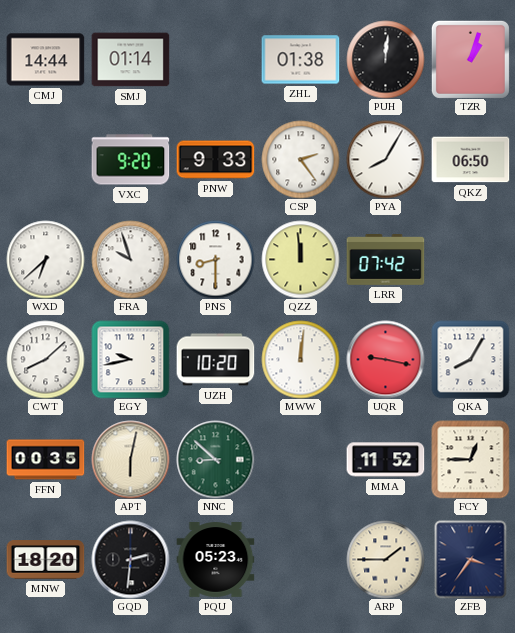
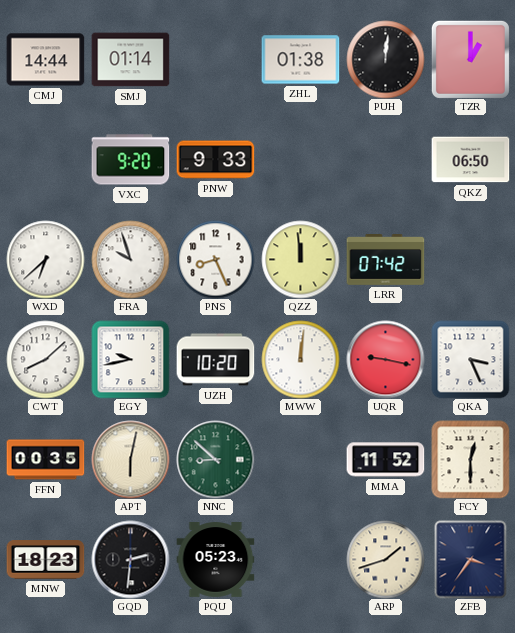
TZR: 1:03 -> 1:00
CSP: 2:24 -> none
PYA: 8:05 -> none
PNS: 8:30 -> 8:26
QKA: 8:05 -> 3:26
FCY: 12:45 -> 12:30
MNW: 18:20 -> 18:23
ARP: 1:45 -> 1:42
